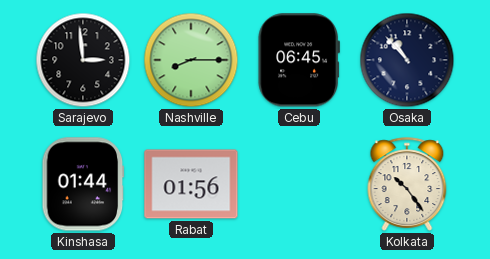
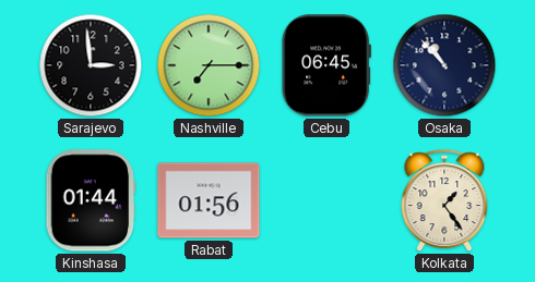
Nashville: 8:15 -> 7:15
Kolkata: 10:24 -> 1:24
